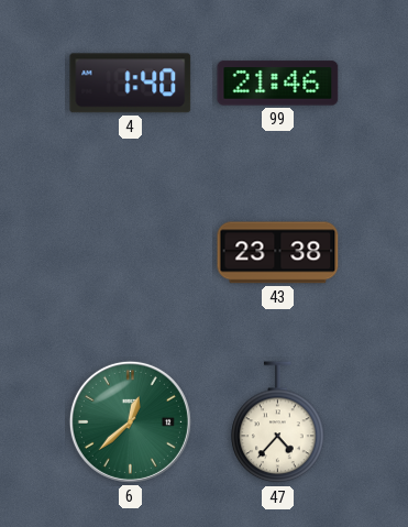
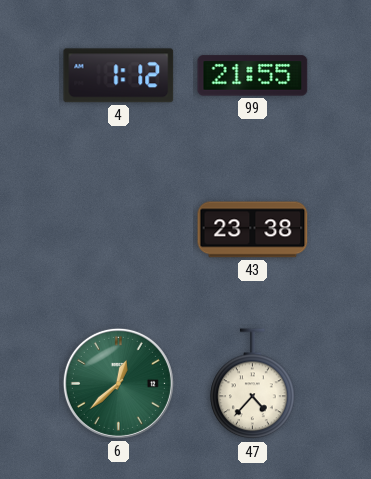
4: 1:40 -> 1:12
99: 21:46 -> 21:55
